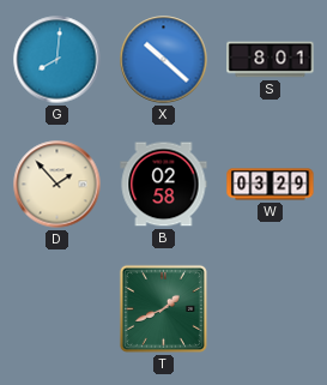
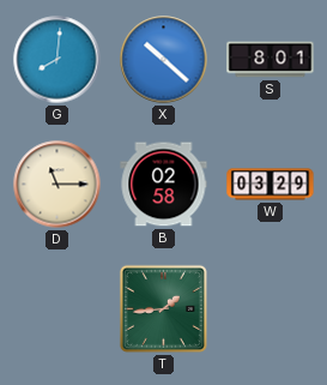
D: 1:53 -> 11:15
T: 1:41 -> 1:44
